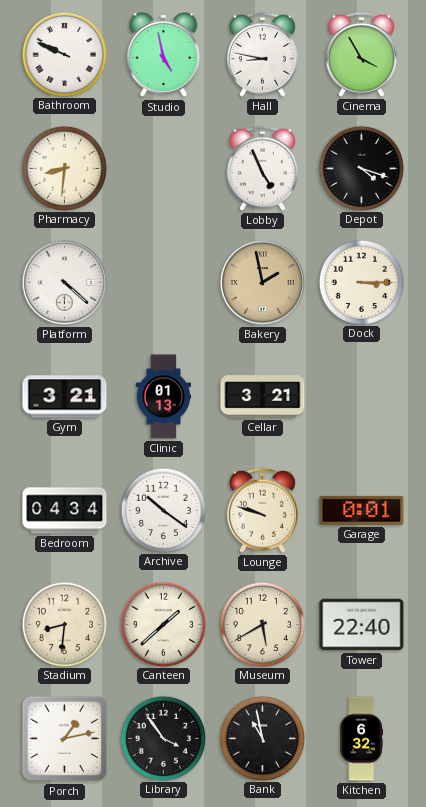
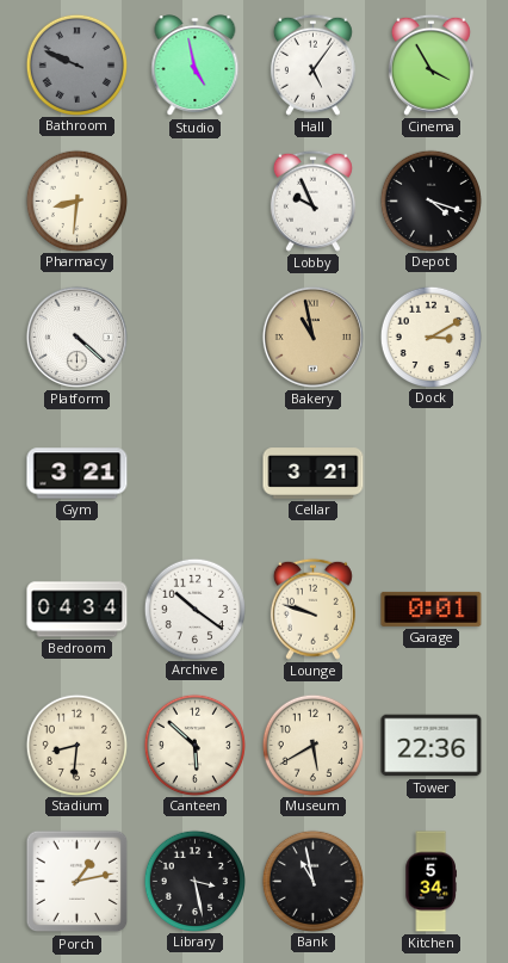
Bathroom dial: white -> grey
Hall: 8:47 -> 5:06
Lobby: 4:56 -> 9:56
Bakery: 1:58 -> 10:58
Dock: 3:15 -> 3:10
Clinic: 01:13 -> none
Canteen: 1:38 -> 5:52
Tower: 22:40 -> 22:36
Library: 3:54 -> 3:28
Kitchen: 6:32 -> 5:34
